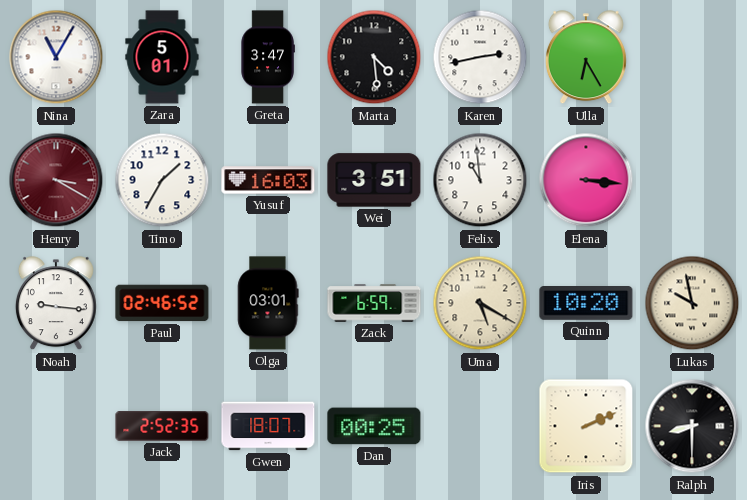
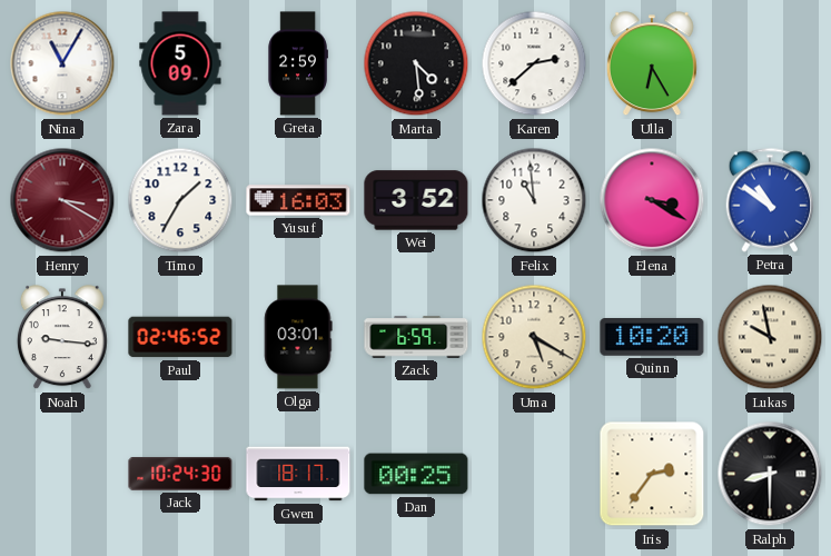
Zara: 5:01 -> 5:09
Greta: 3:47 -> 2:59
Karen: 2:43 -> 2:38
Wei: 3:51 -> 3:52
Elena: 3:16 -> 3:20
Petra: none -> 10:51
Jack: 2:52 -> 10:24
Gwen: 18:07 -> 18:17
Iris: 2:11 -> 2:36
